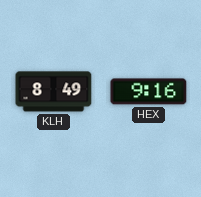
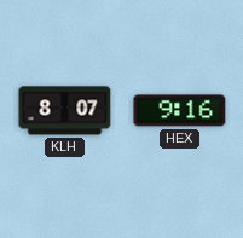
KLH: 8:49 -> 8:07
